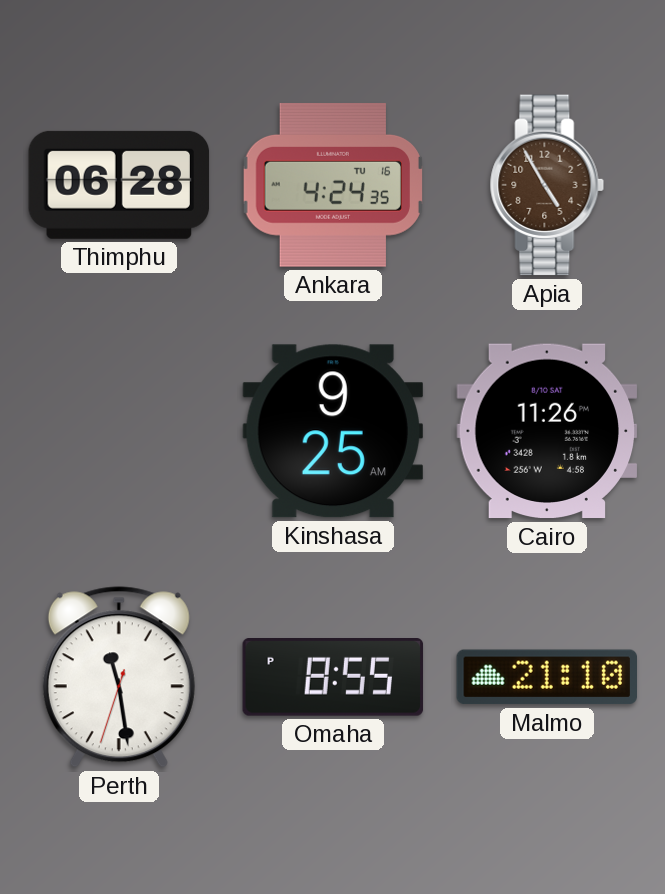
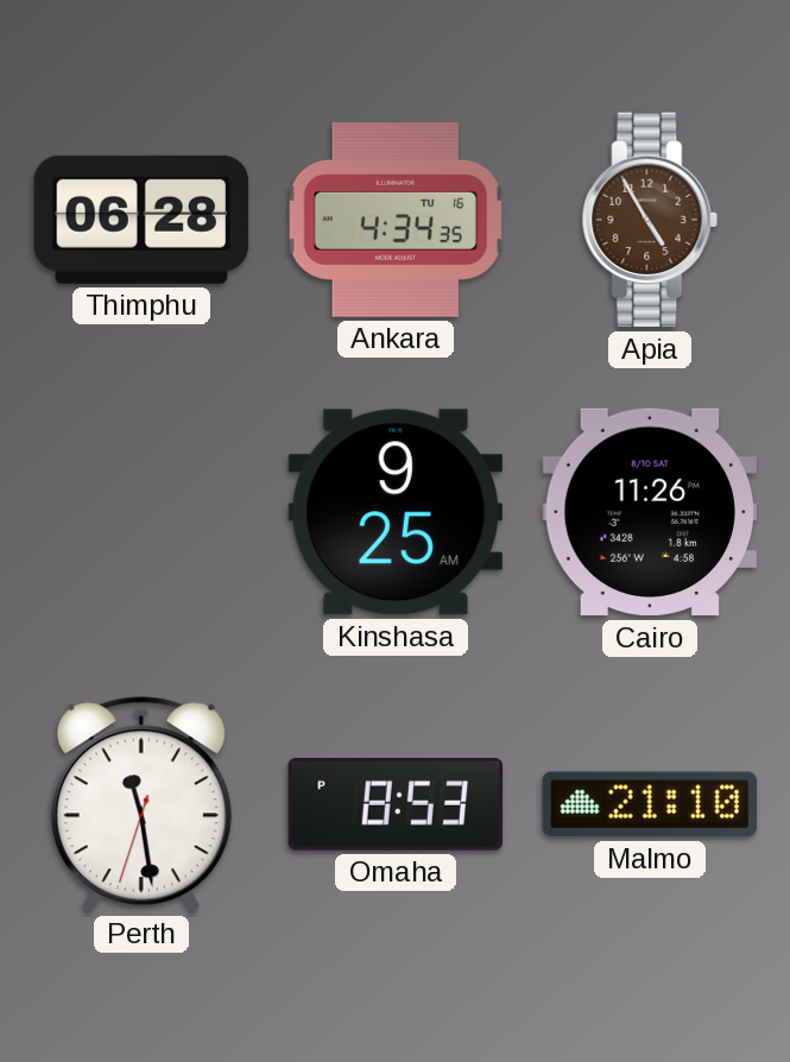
Ankara: 4:24 -> 4:34
Omaha: 8:55 -> 8:53
